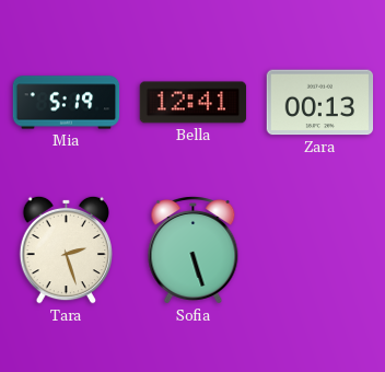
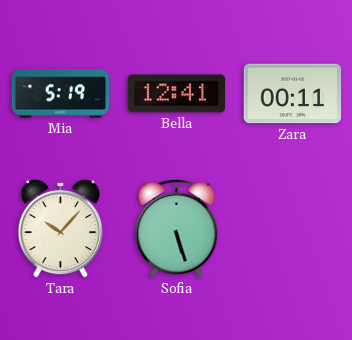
Zara: 00:13 -> 00:11
Tara: 2:27 -> 10:07
